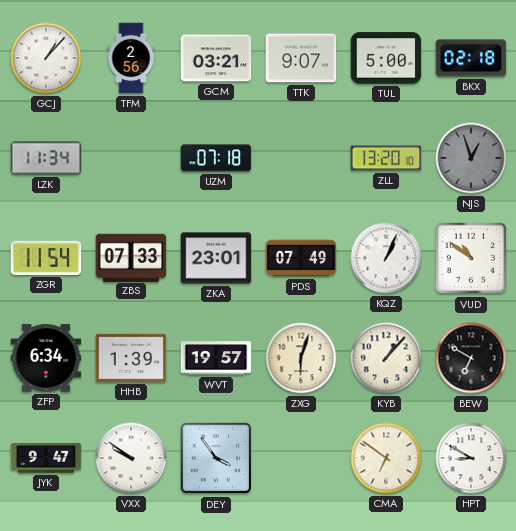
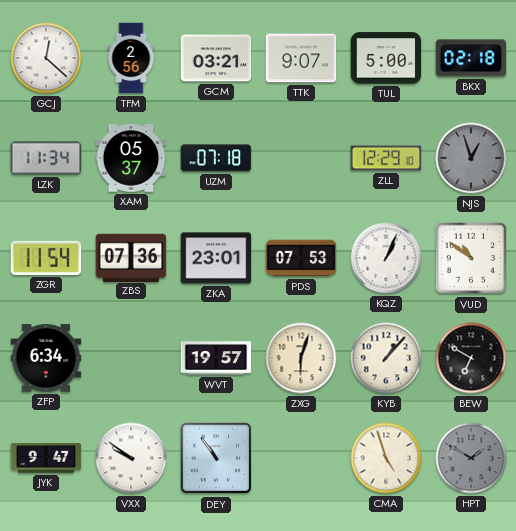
GCJ: 1:07 -> 12:22
XAM: none -> 05:37
ZLL: 13:20 -> 12:29
ZBS: 07:33 -> 07:36
PDS: 07:49 -> 07:53
HHB: 1:39 -> none
DEY: 3:54 -> 10:54
CMA: 6:51 -> 4:57
HPT: 8:50 -> 1:50
HPT dial: white -> grey
